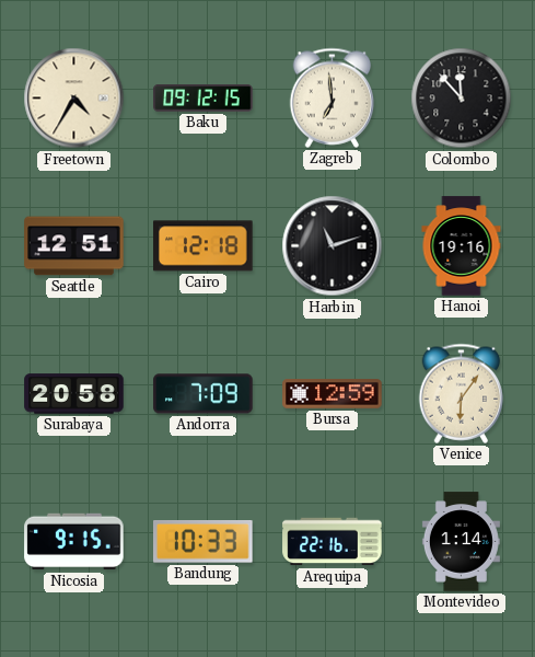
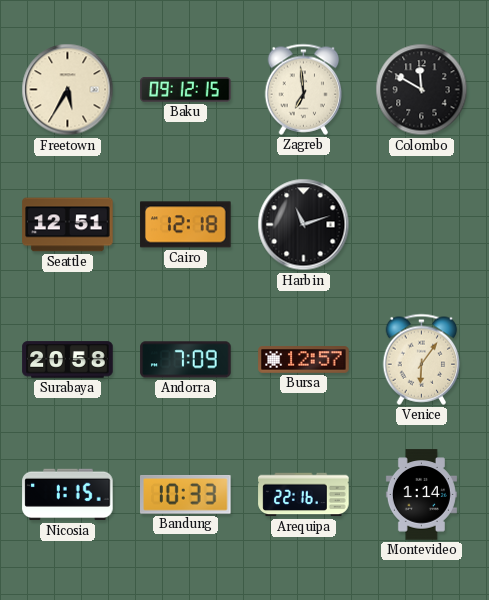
Freetown: 4:35 -> 5:35
Colombo: 11:53 -> 11:50
Hanoi: 19:16 -> none
Bursa: 12:59 -> 12:57
Nicosia: 9:15 -> 1:15
